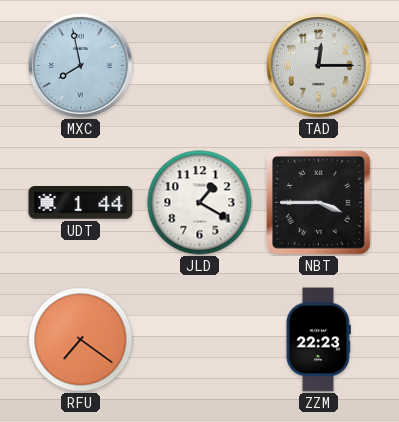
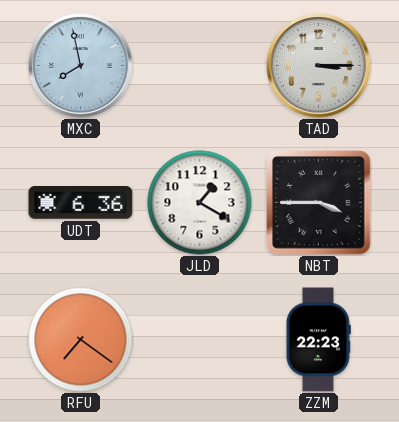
TAD: 12:15 -> 3:15
UDT: 1:44 -> 6:36
